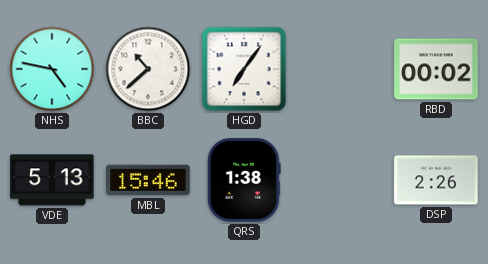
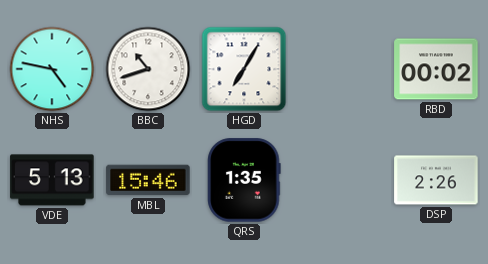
BBC: 10:38 -> 10:42
HGD: 7:06 -> 7:05
QRS: 1:38 -> 1:35
